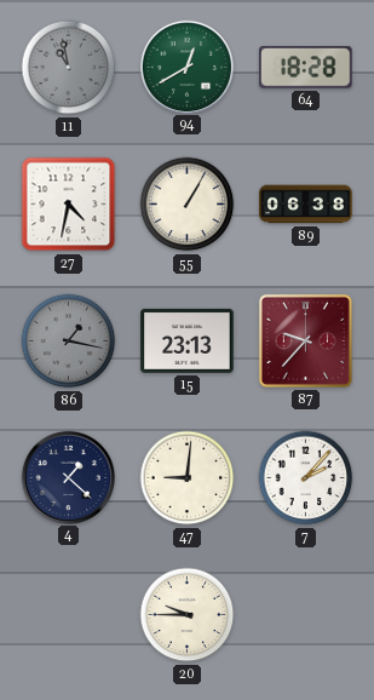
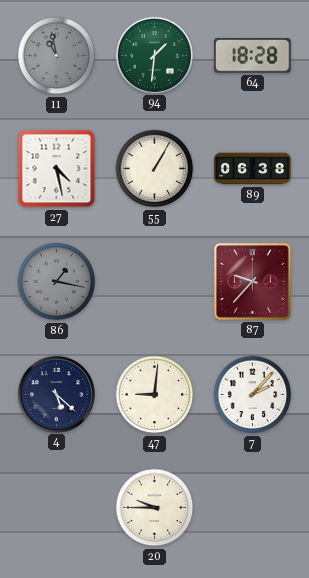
94: 12:40 -> 1:31
27: 4:32 -> 4:28
15: 23:13 -> none
4: 1:22 -> 5:22
